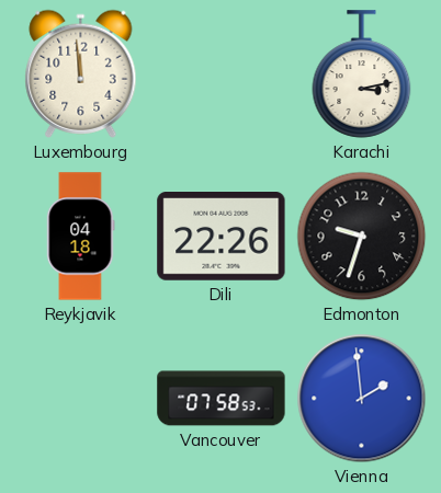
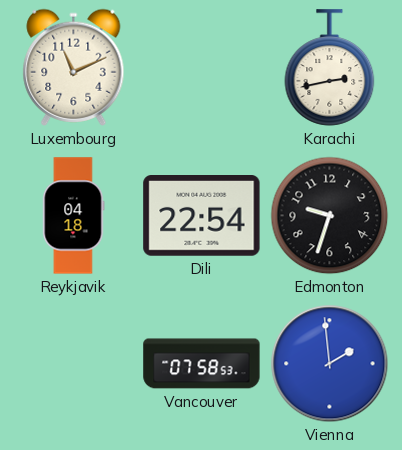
Luxembourg: 11:59 -> 11:11
Karachi: 3:13 -> 2:43
Dili: 22:26 -> 22:54
